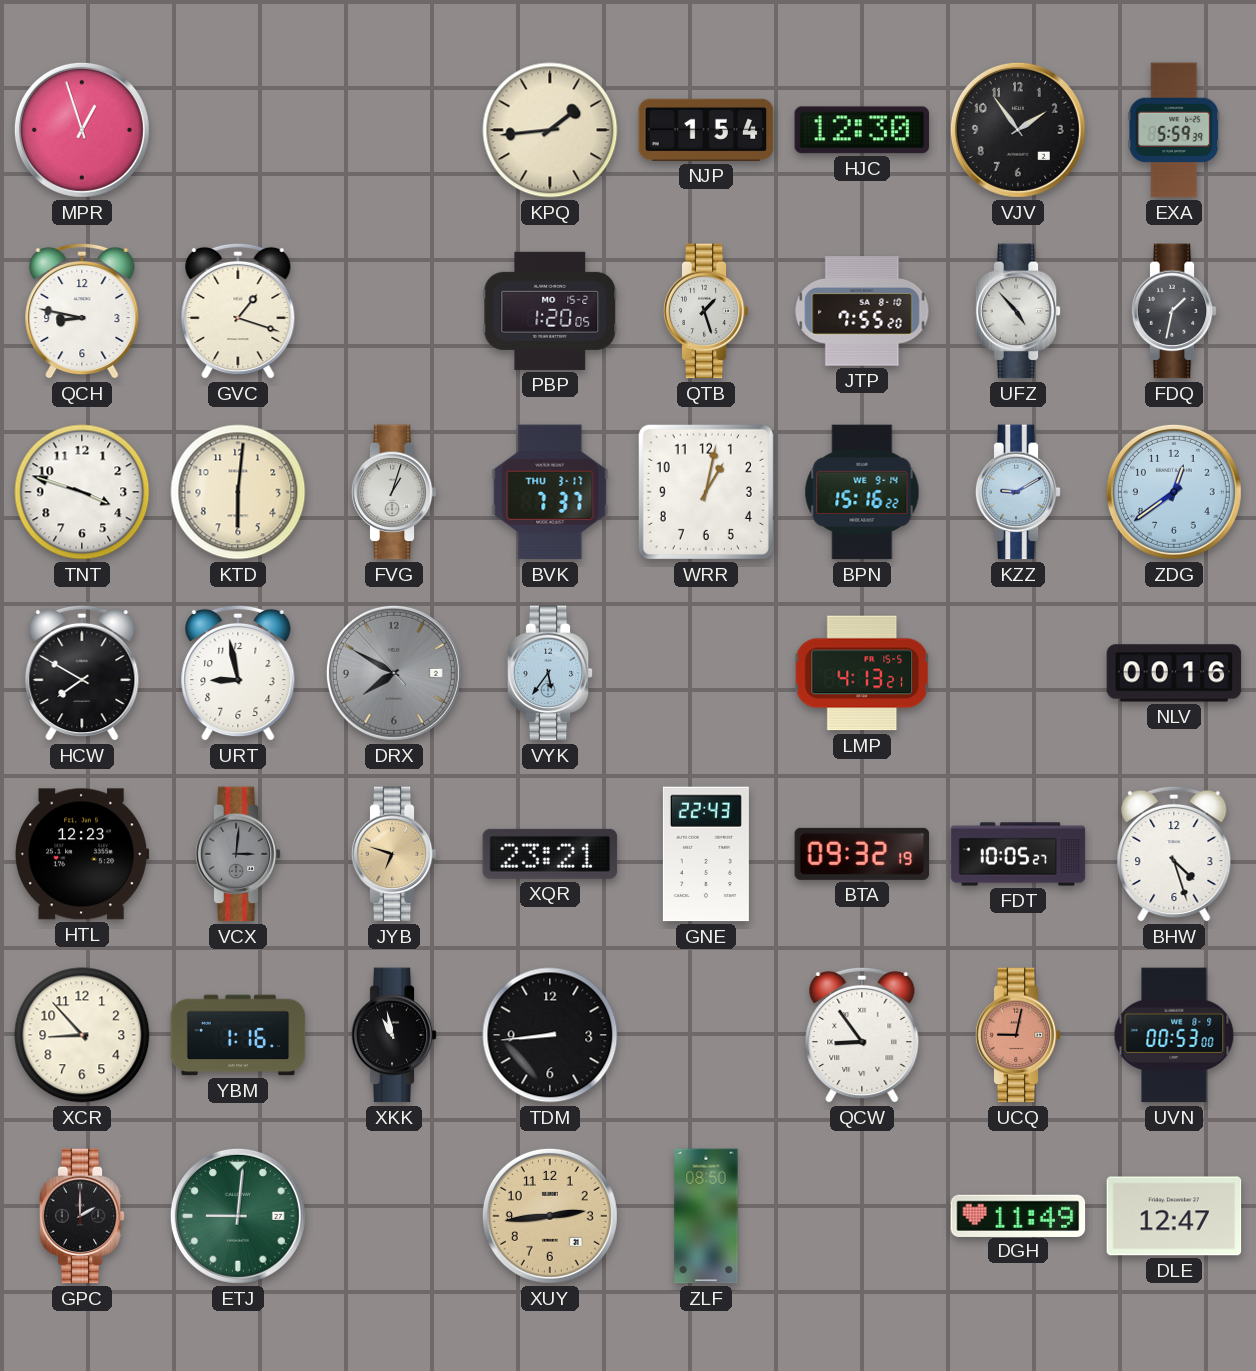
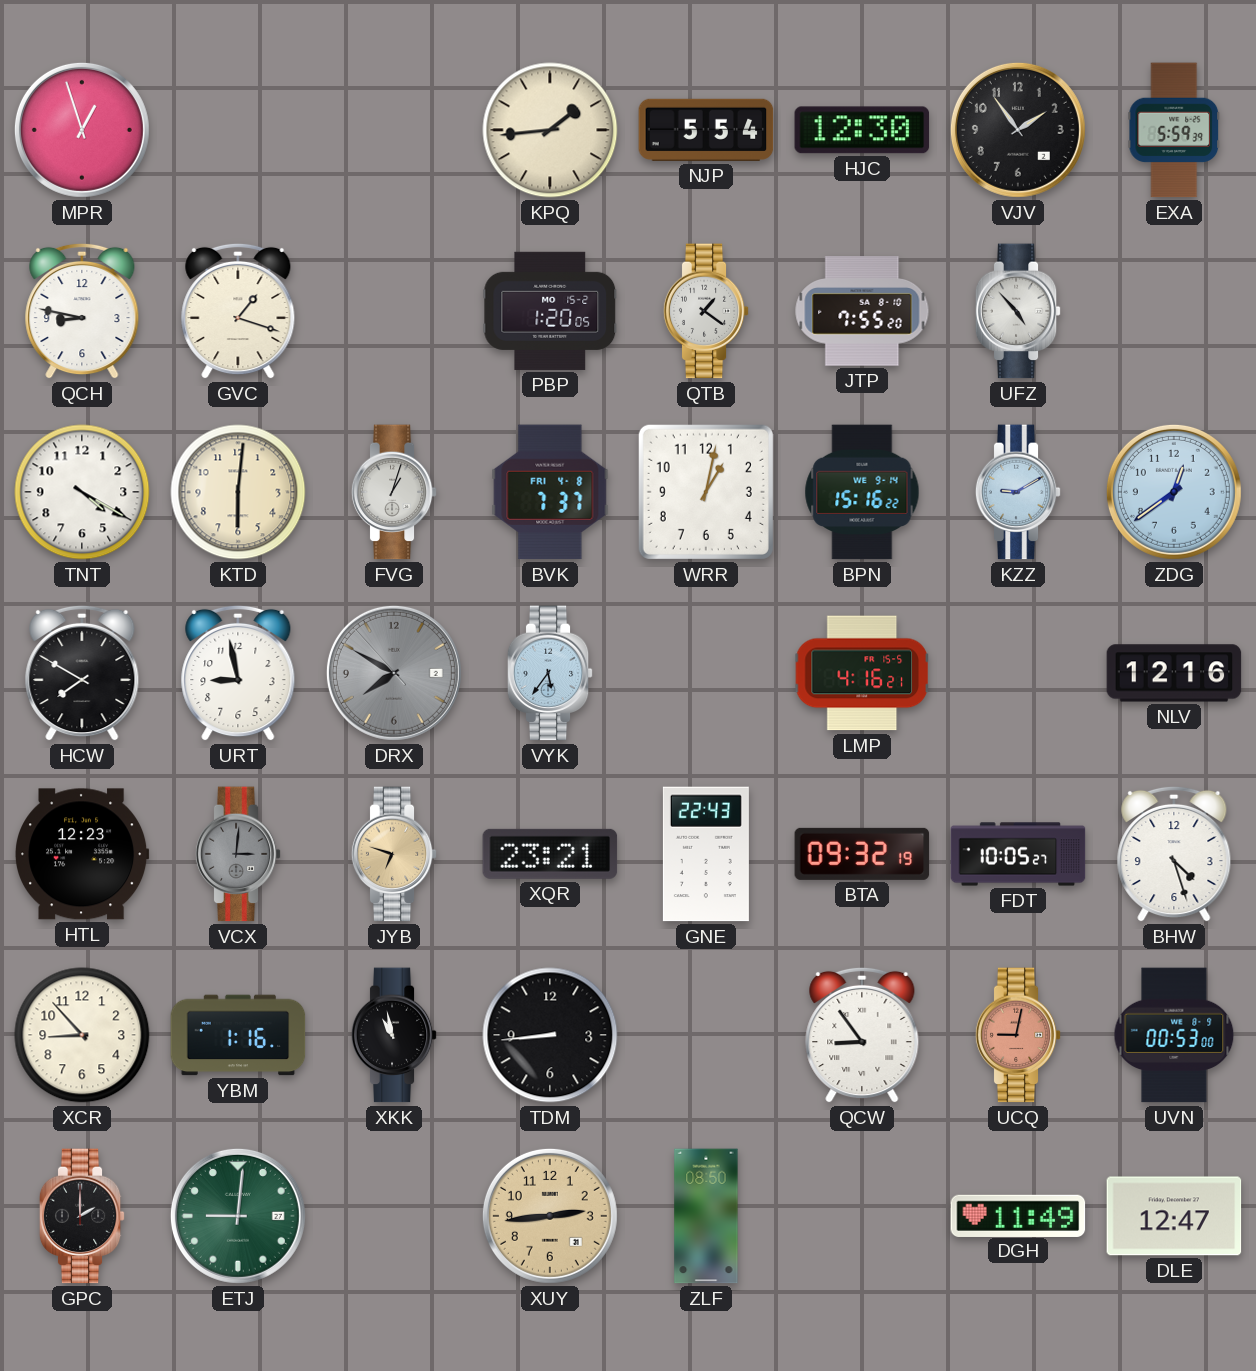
NJP: 1:54 -> 5:54
QTB: 1:27 -> 1:21
FDQ: 1:32 -> none
TNT: 3:48 -> 4:20
BVK date: THU 3-17 -> FRI 4-8
LMP: 4:13 -> 4:16
NLV: 00:16 -> 12:16
